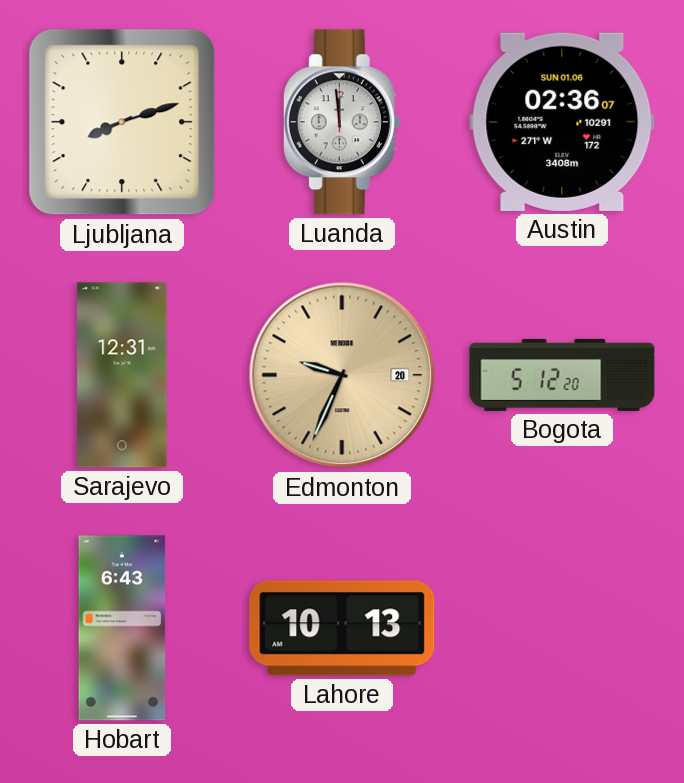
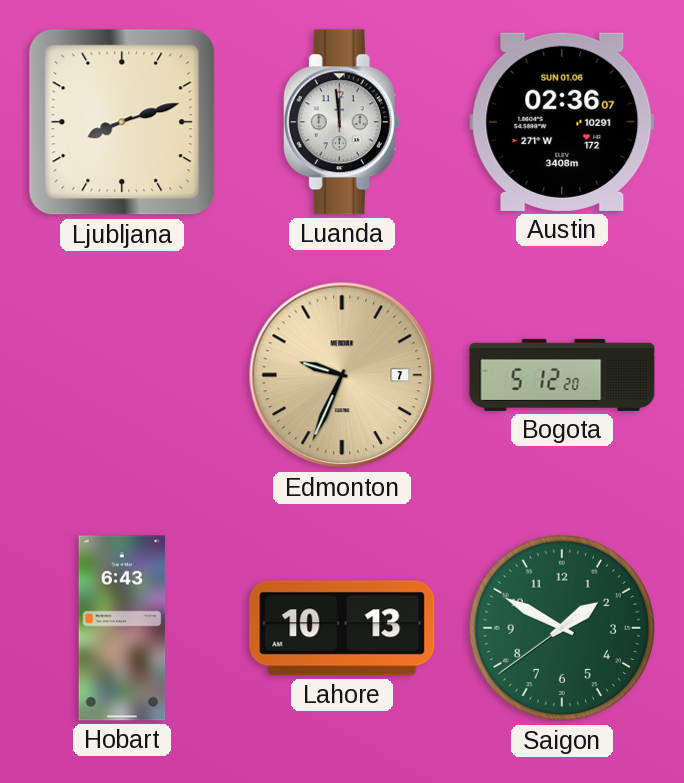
Sarajevo: 12:31 -> none
Edmonton date: 20 -> 7
Saigon: none -> 1:49
